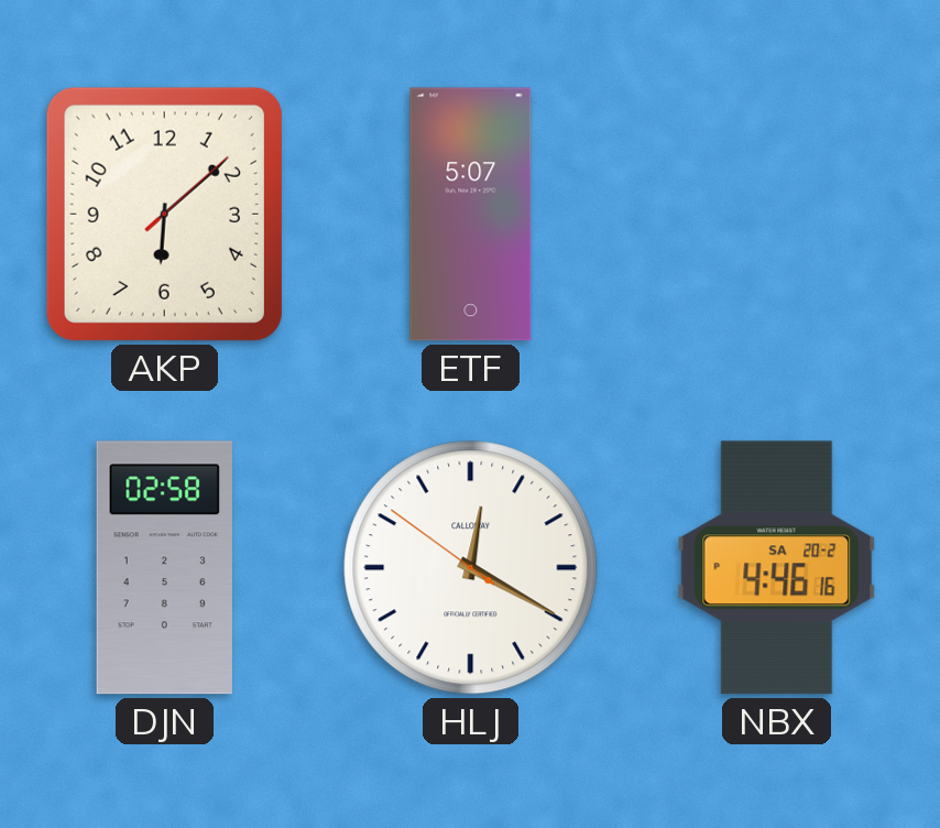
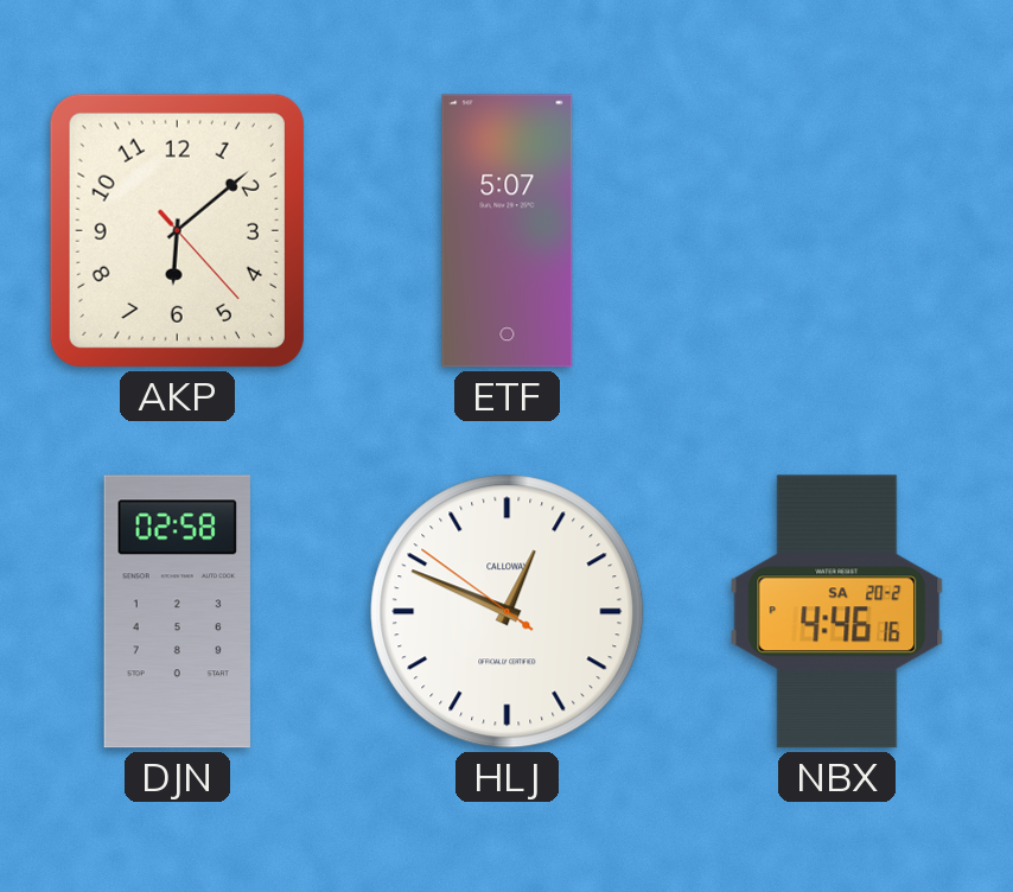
AKP: 6:08:08 -> 6:08:23
HLJ: 12:19 -> 12:48
